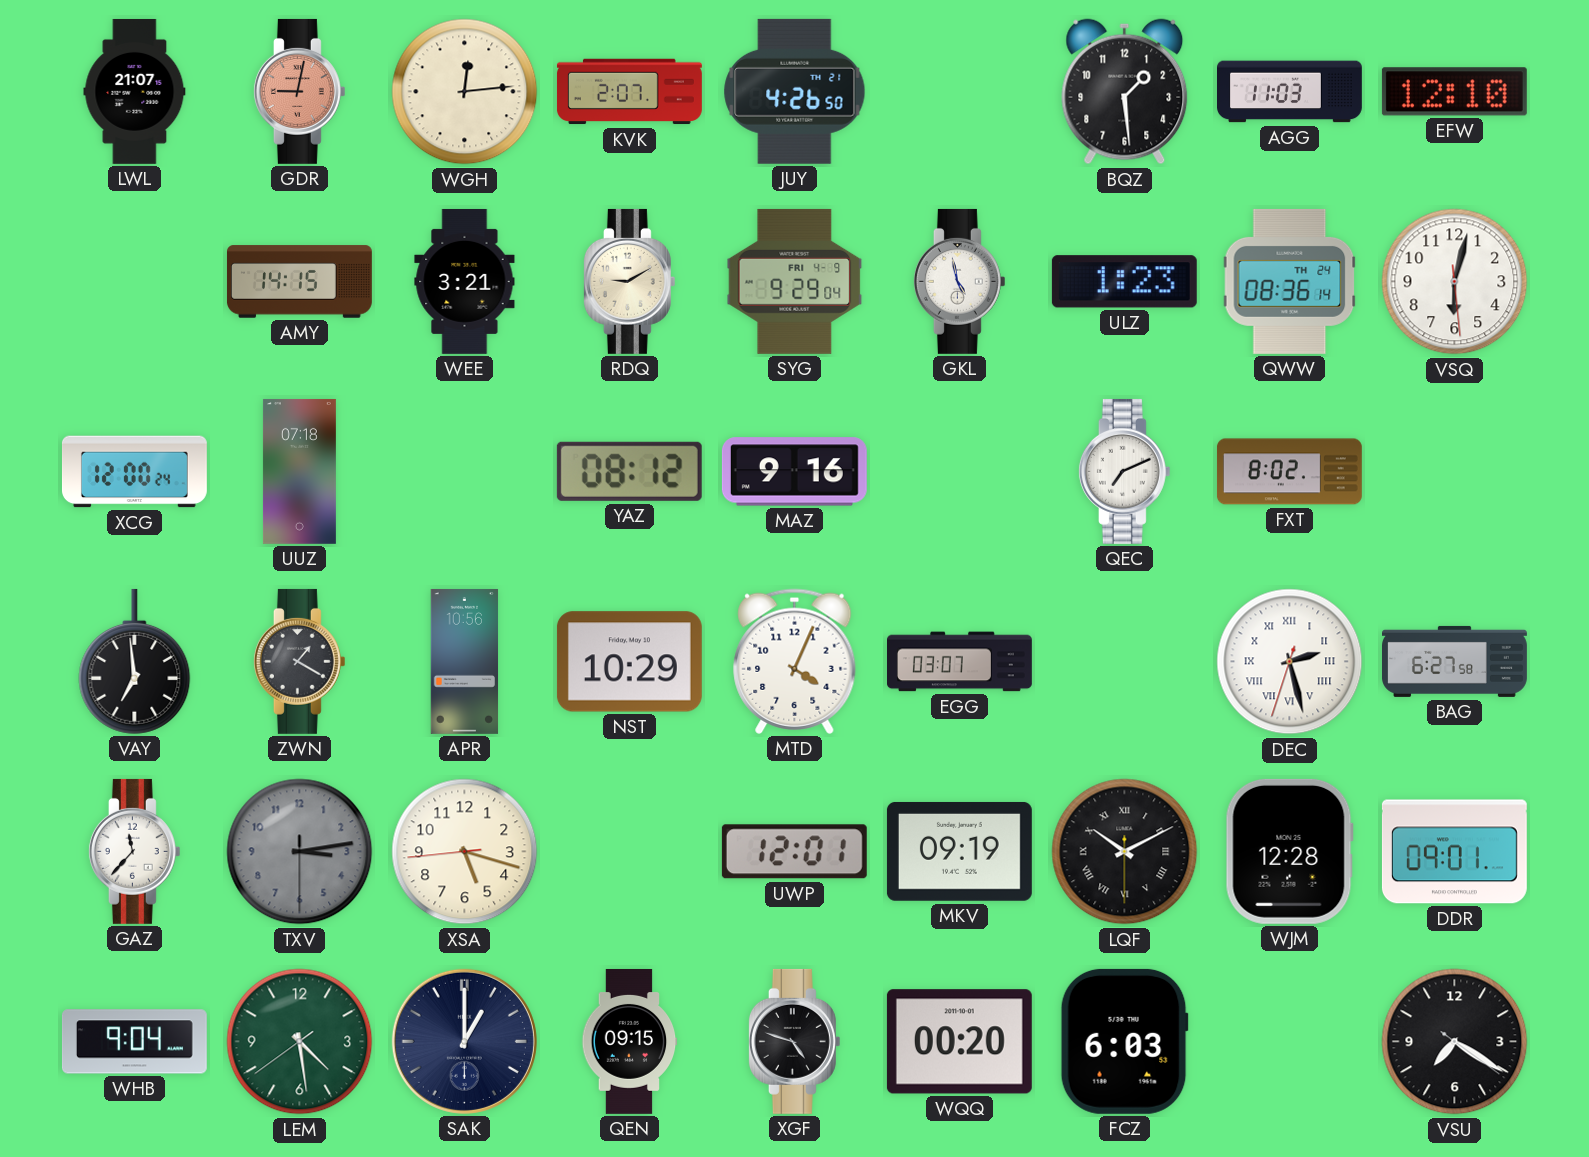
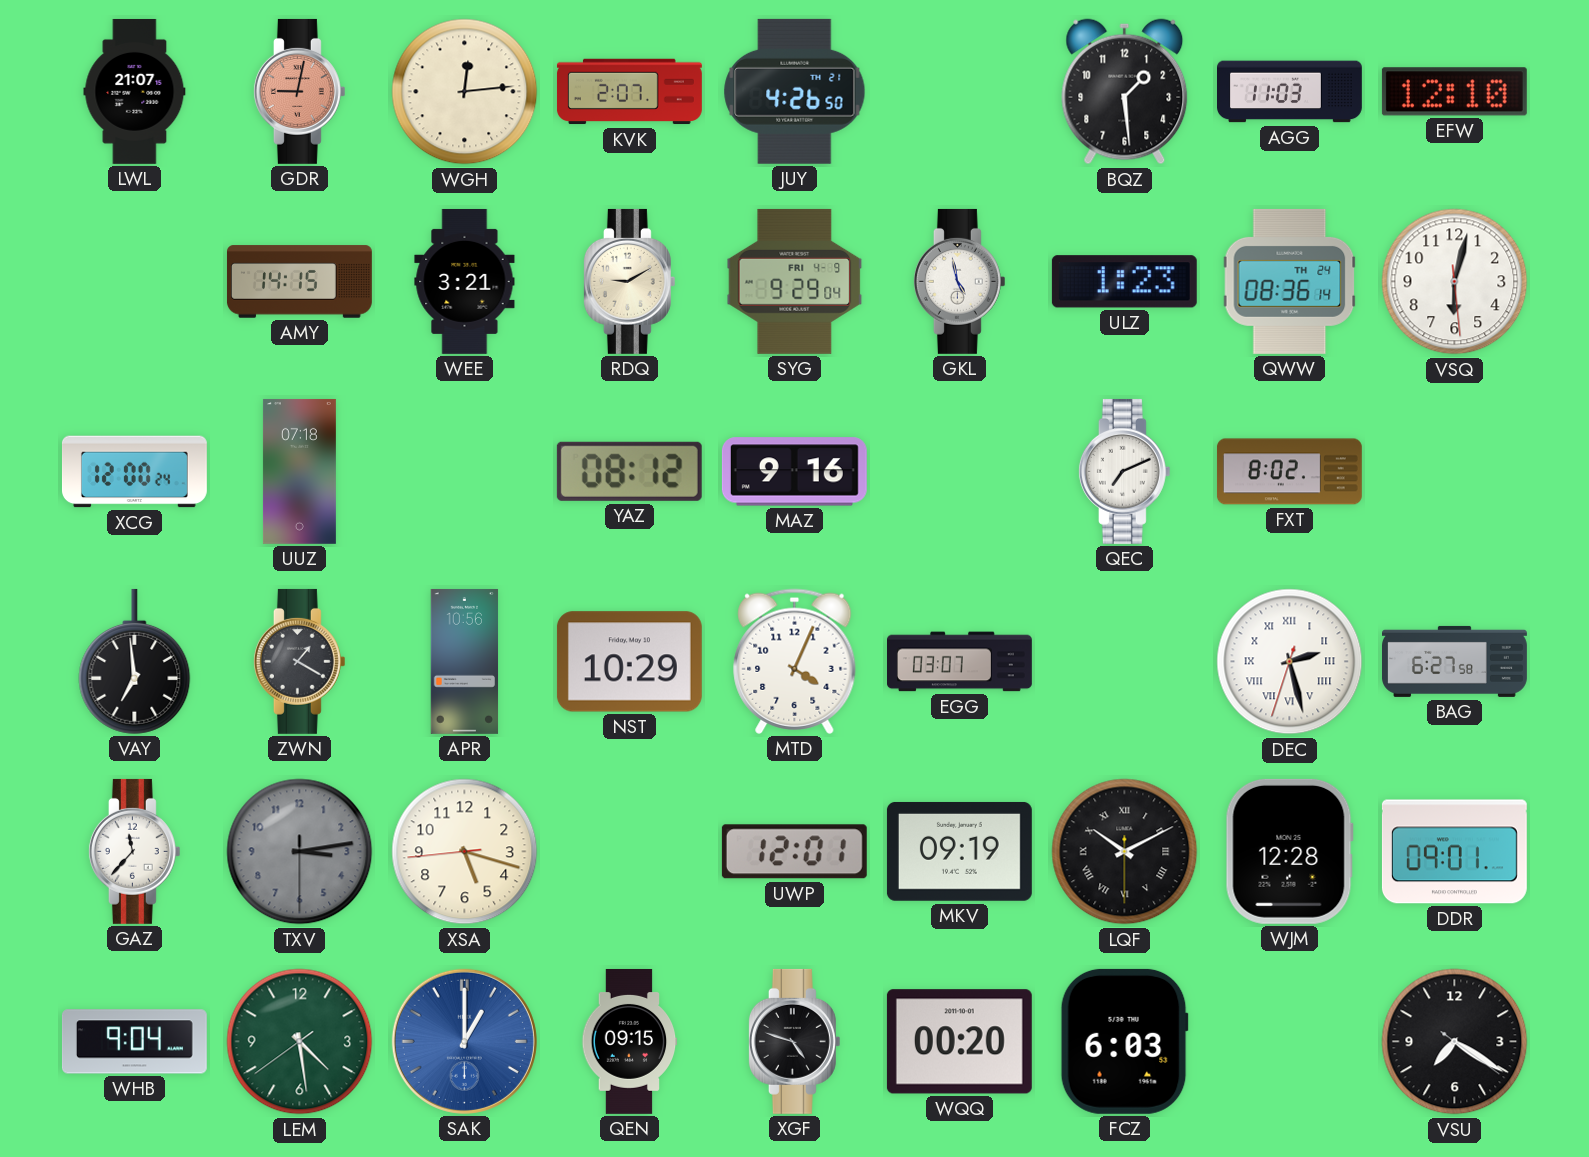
SAK dial: navy -> blue
